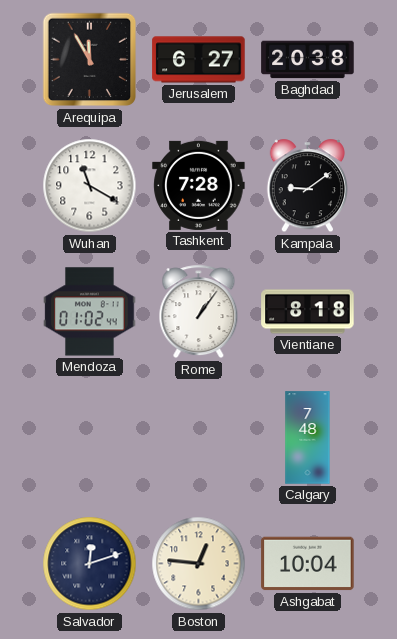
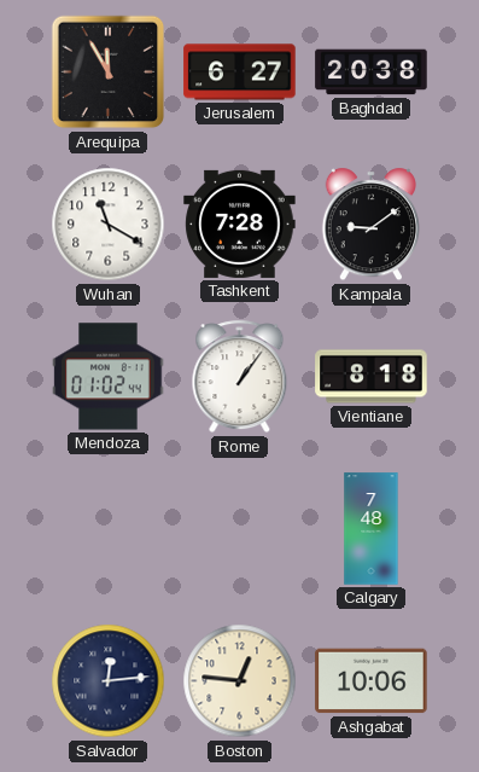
Salvador: 12:12 -> 12:14
Ashgabat: 10:04 -> 10:06
